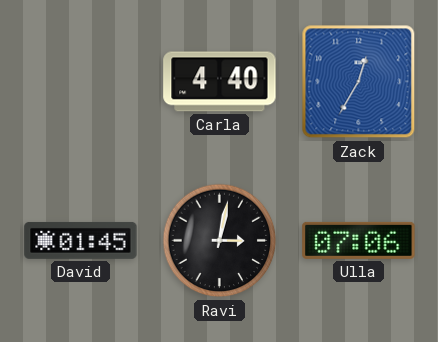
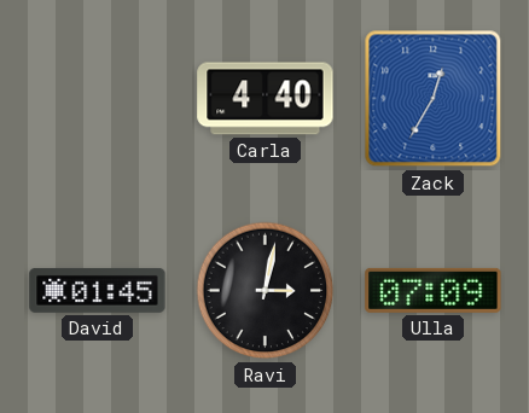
Ulla: 07:06 -> 07:09
